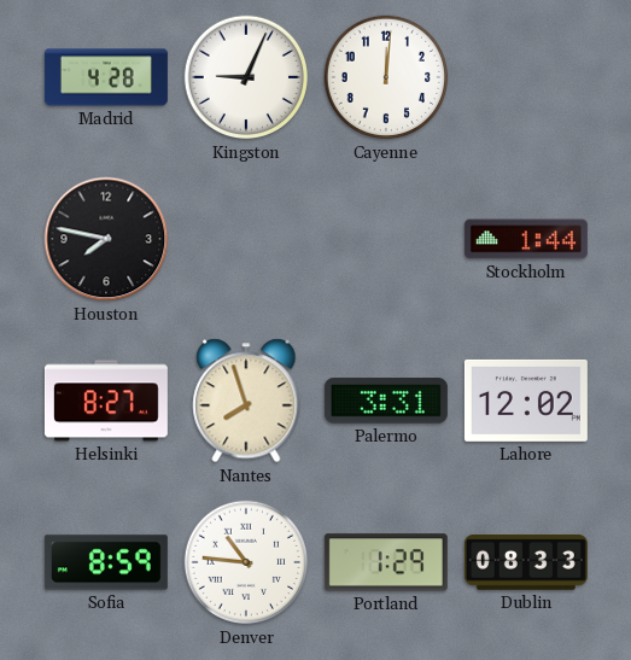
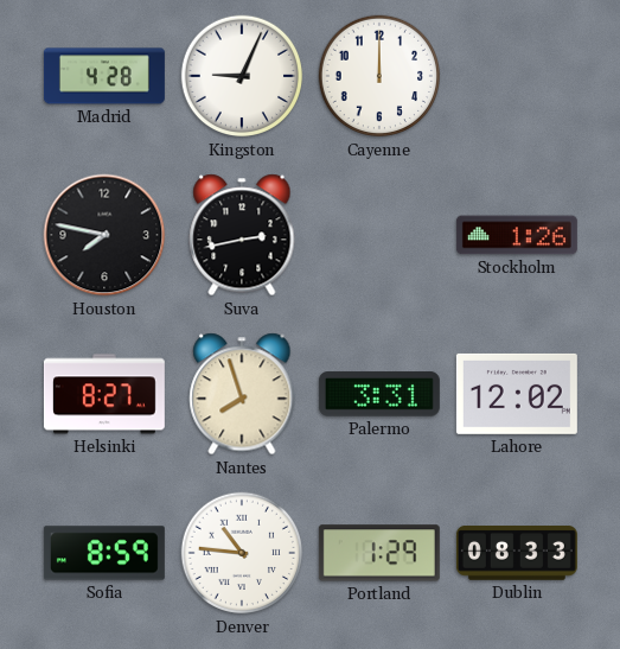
Cayenne: 12:01 -> 12:00
Suva: none -> 2:43
Stockholm: 1:44 -> 1:26
